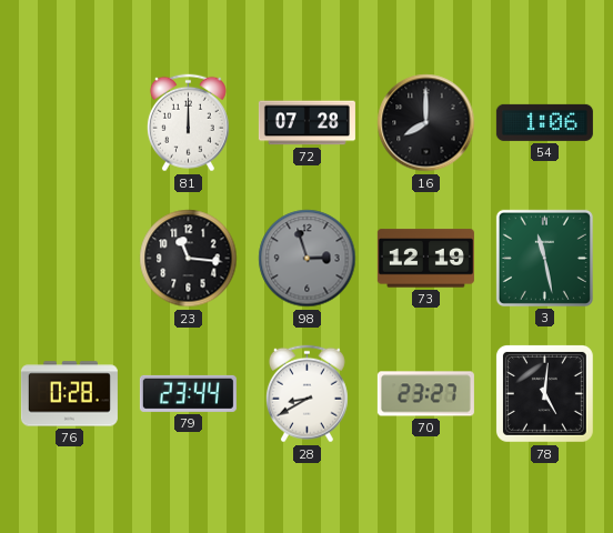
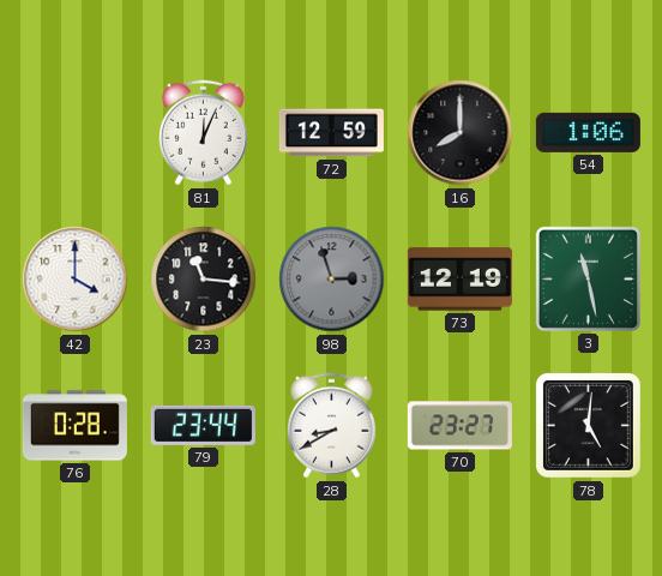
81: 12:00 -> 12:04
72: 07:28 -> 12:59
42: none -> 4:00
